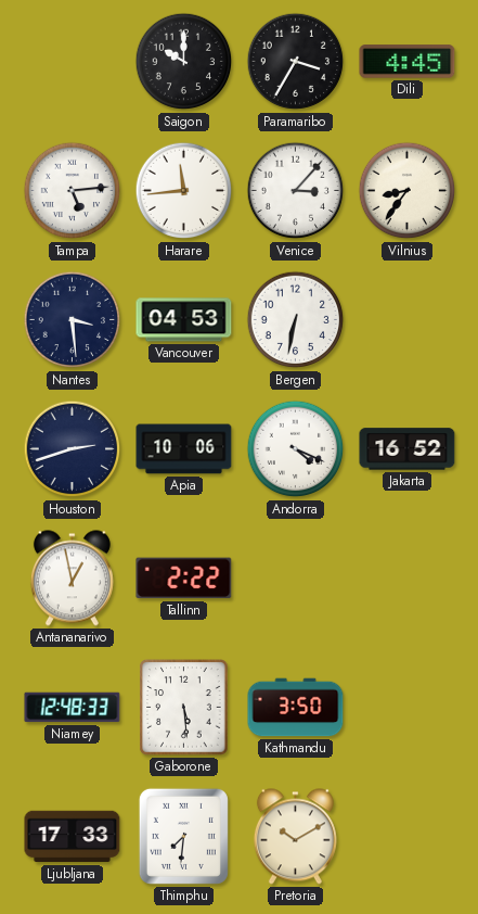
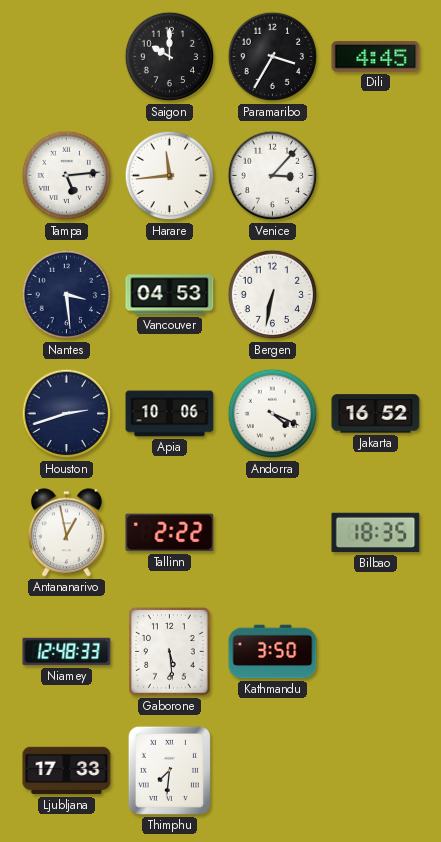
Vilnius: 8:36 -> none
Bilbao: none -> 18:35
Pretoria: 10:10 -> none
